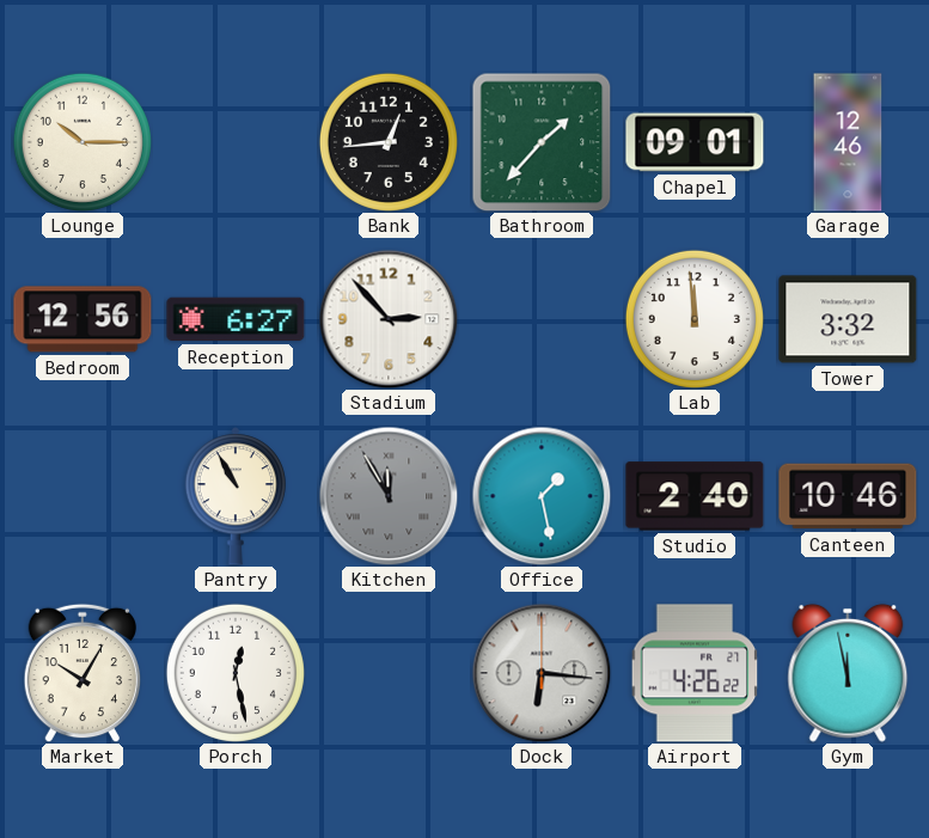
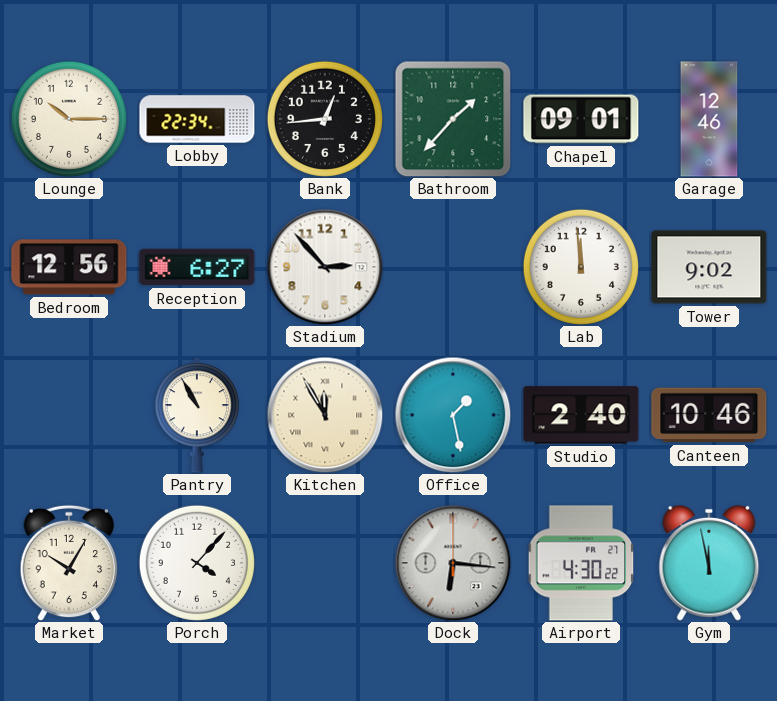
Lobby: none -> 22:34
Tower: 3:32 -> 9:02
Kitchen dial: grey -> cream
Porch: 12:28 -> 4:07
Airport: 4:26 -> 4:30
